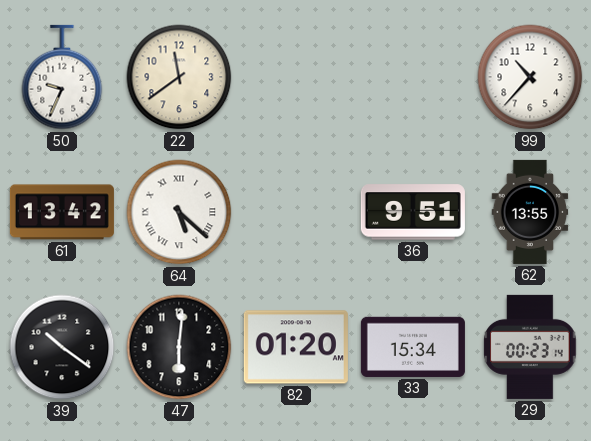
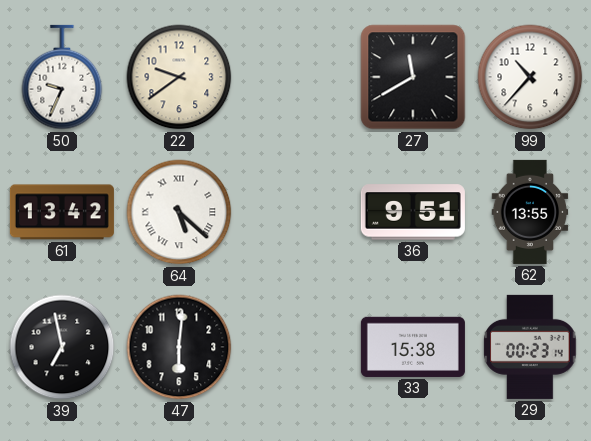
22: 11:39 -> 9:39
27: none -> 11:40
39: 10:21 -> 6:58
82: 01:20 -> none
33: 15:34 -> 15:38
